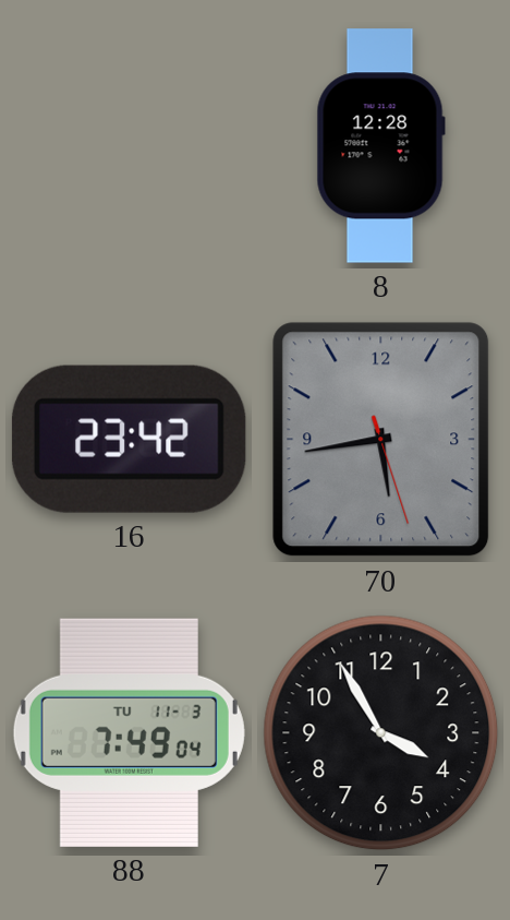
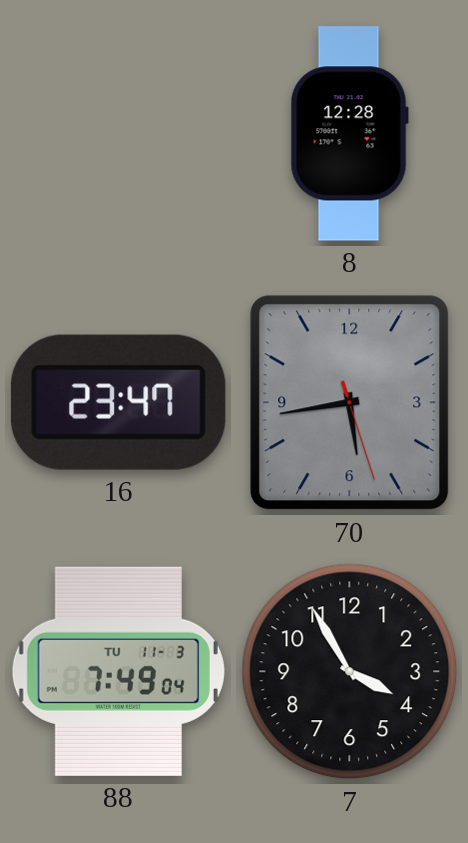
16: 23:42 -> 23:47
